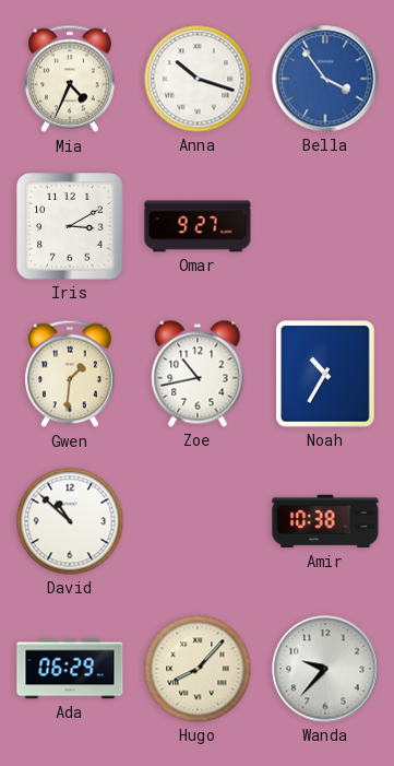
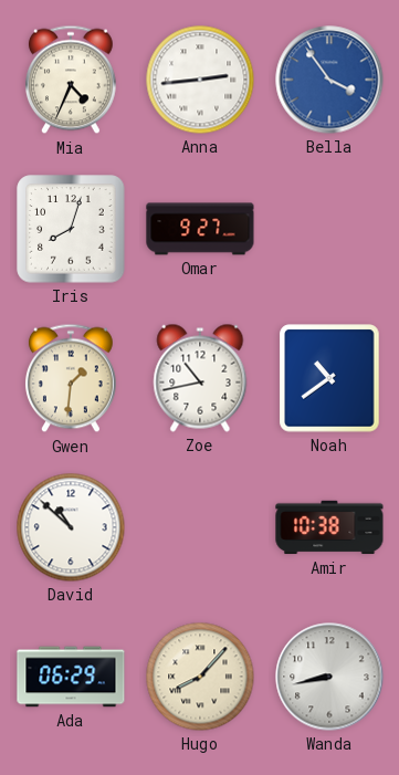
Anna: 10:18 -> 2:44
Iris: 3:10 -> 8:03
Noah: 10:35 -> 10:39
Wanda: 9:37 -> 8:43
